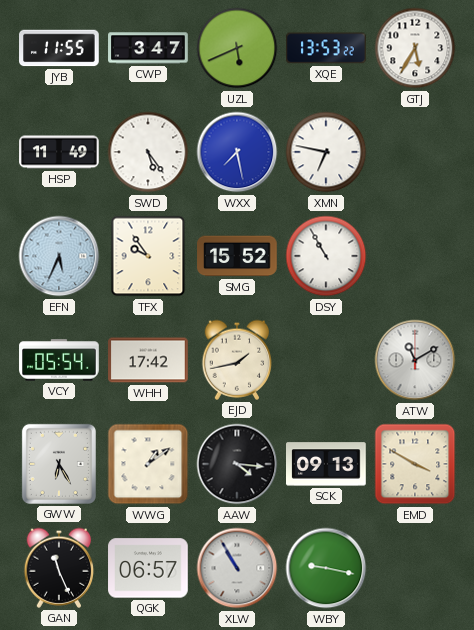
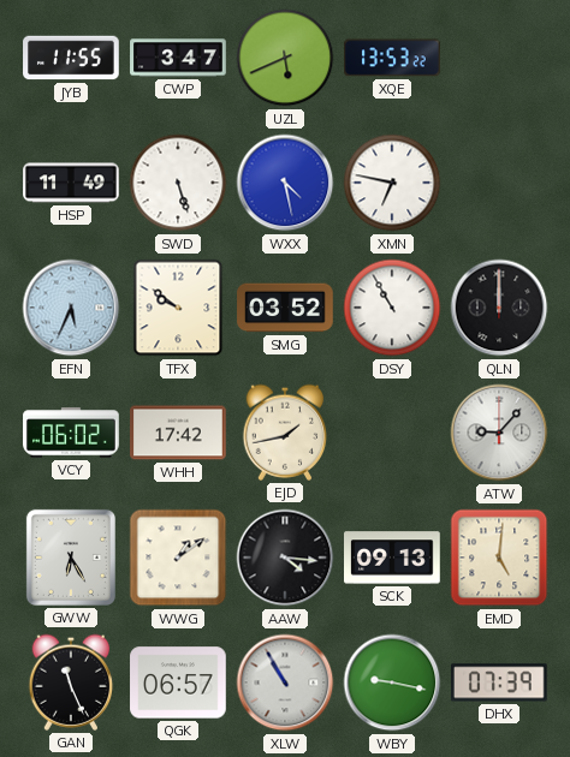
GTJ: 5:35 -> none
SWD: 5:24 -> 5:27
WXX: 7:28 -> 4:28
TFX: 9:54 -> 9:51
SMG: 15:52 -> 03:52
QLN: none -> 12:00
VCY: 05:54 -> 06:02
ATW: 11:10 -> 9:07
EMD: 3:50 -> 5:01
DHX: none -> 07:39
